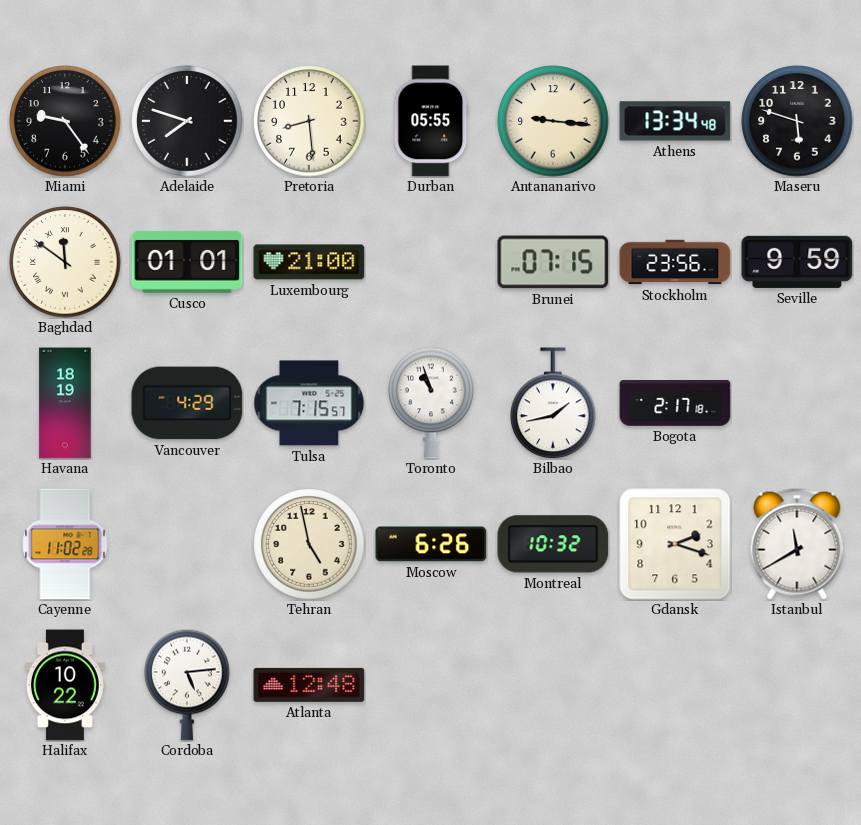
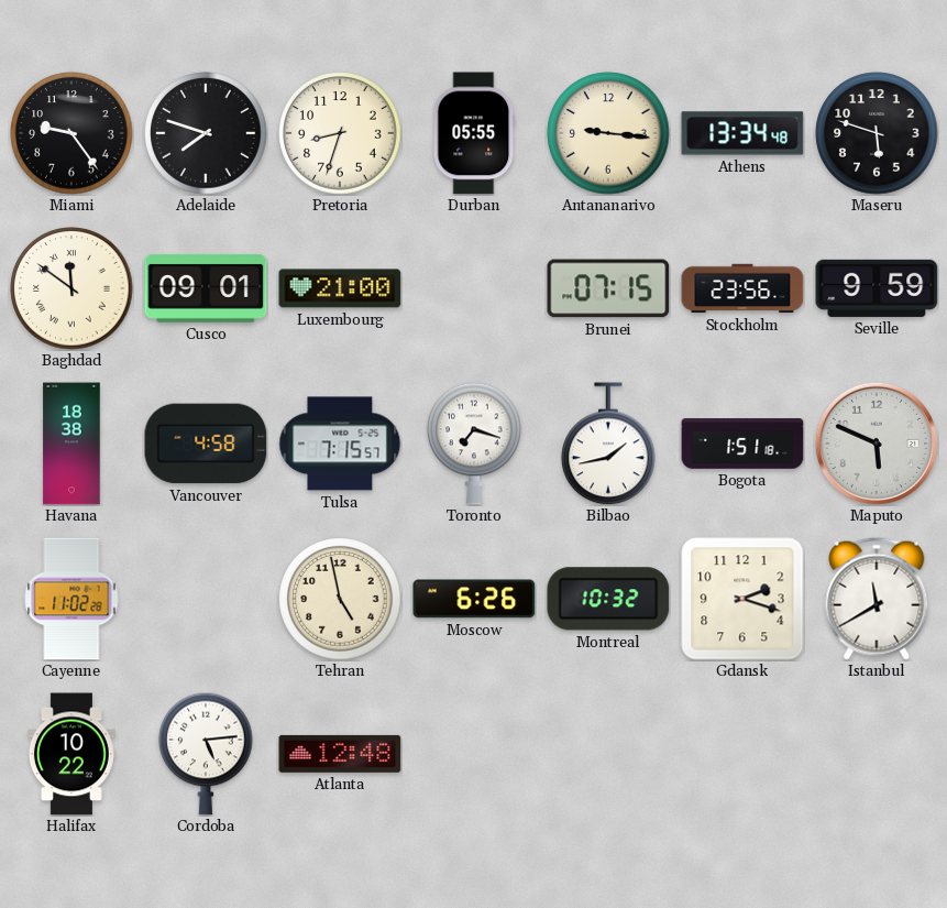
Pretoria: 8:29 -> 8:33
Cusco: 01:01 -> 09:01
Havana: 18:19 -> 18:38
Vancouver: 4:29 -> 4:58
Toronto: 10:57 -> 7:18
Bogota: 2:17 -> 1:51
Maputo: none -> 5:49
